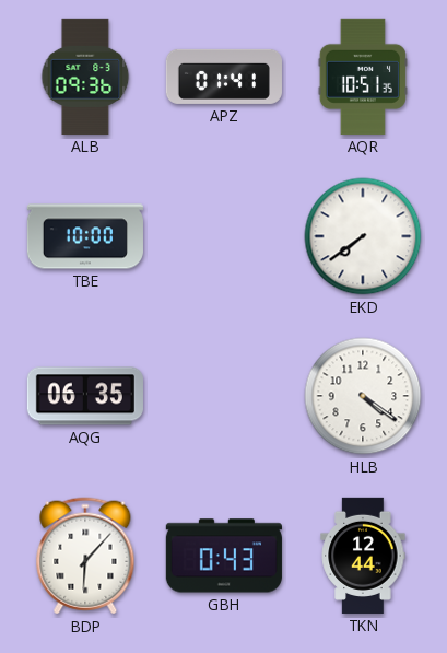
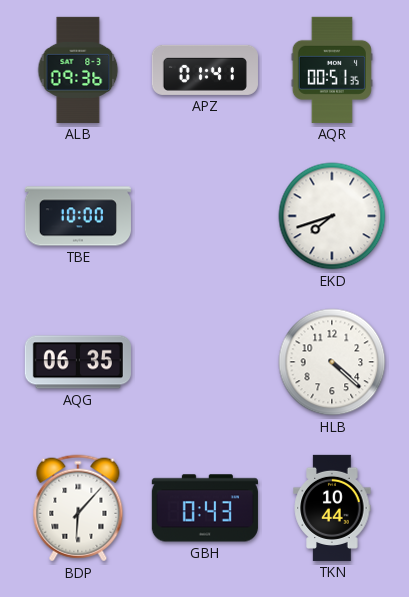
AQR: 10:51 -> 00:51
EKD: 7:39 -> 7:42
HLB: 4:21 -> 4:22
TKN: 12:44 -> 10:44
